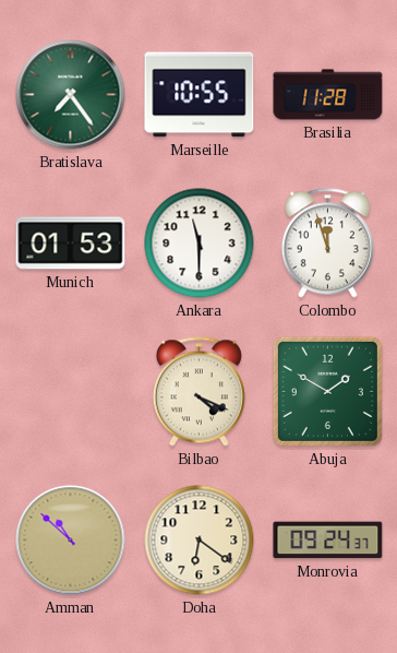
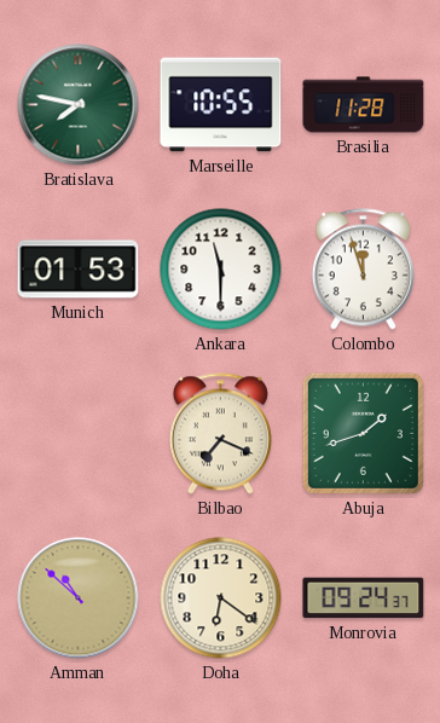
Bratislava: 7:24 -> 7:47
Bilbao: 4:19 -> 7:19
Abuja: 1:50 -> 1:42
